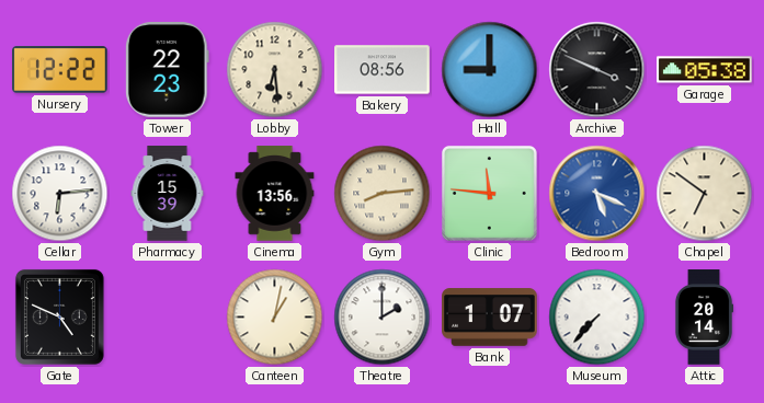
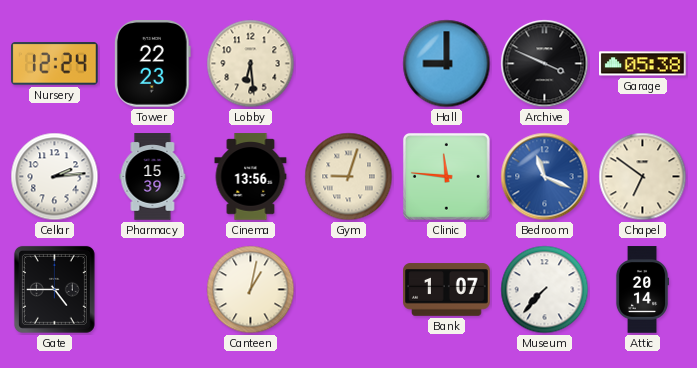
Nursery: 12:22 -> 12:24
Bakery: 08:56 -> none
Cellar: 6:14 -> 2:14
Gym: 8:14 -> 9:03
Bedroom: 5:19 -> 11:19
Gate: 4:49 -> 4:45
Theatre: 2:00 -> none
